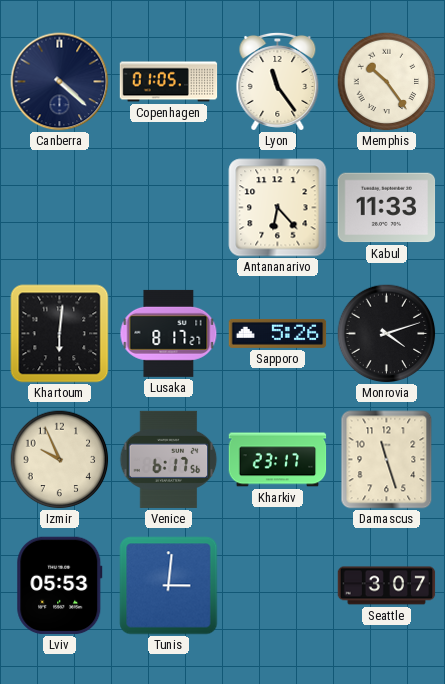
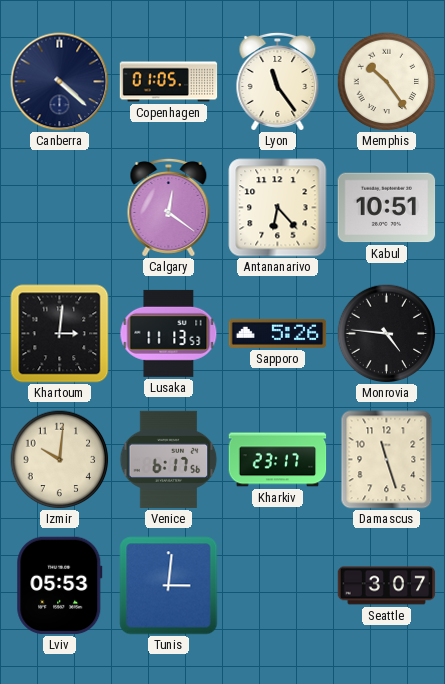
Calgary: none -> 12:21
Kabul: 11:33 -> 10:51
Khartoum: 6:01 -> 3:01
Lusaka: 8:17 -> 11:13
Monrovia: 4:12 -> 4:46
Izmir: 9:56 -> 10:01
